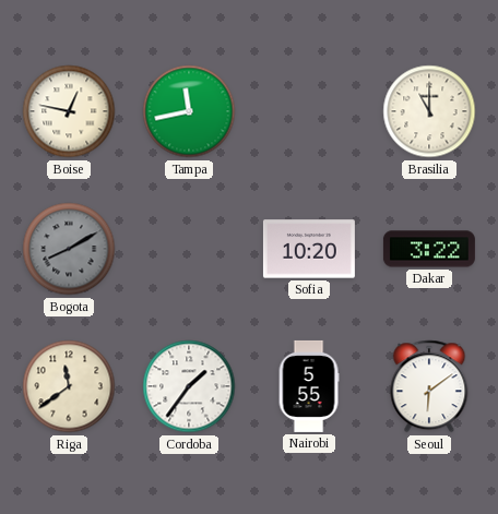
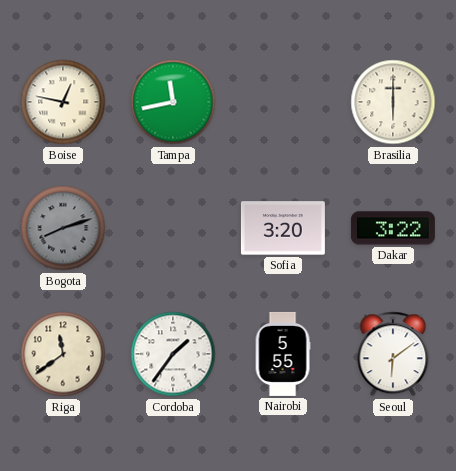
Brasilia: 11:00 -> 6:00
Bogota: 8:10 -> 8:12
Sofia: 10:20 -> 3:20
